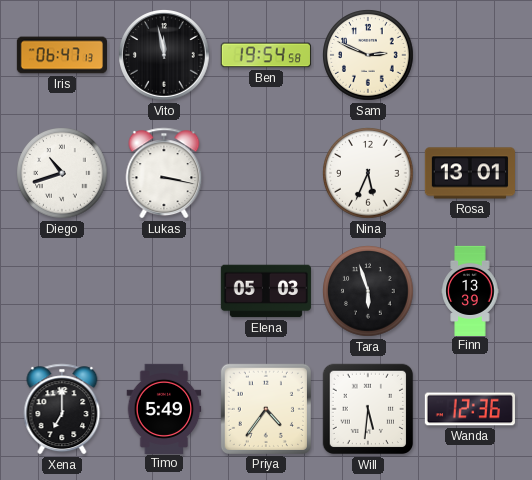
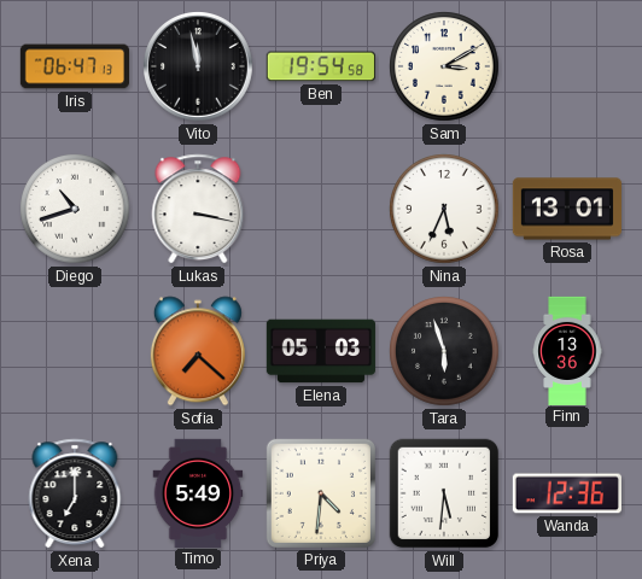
Sam: 2:49 -> 3:10
Sofia: none -> 7:22
Finn: 13:39 -> 13:36
Priya: 4:36 -> 4:31
